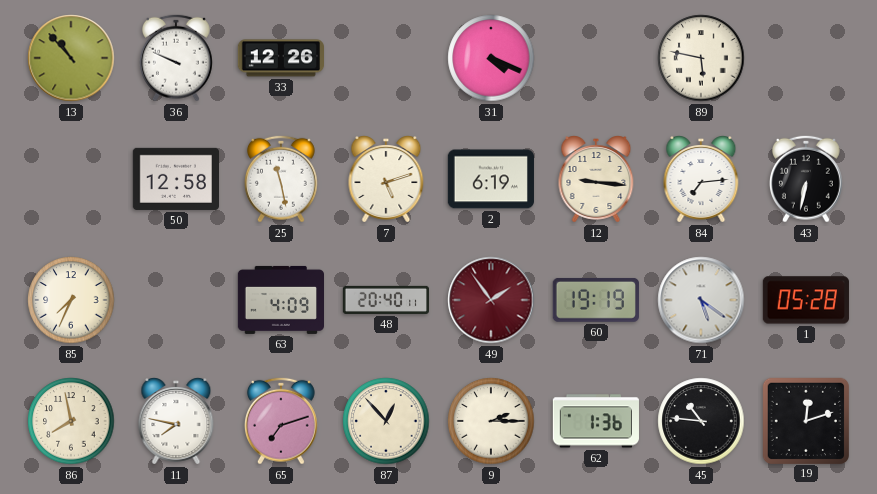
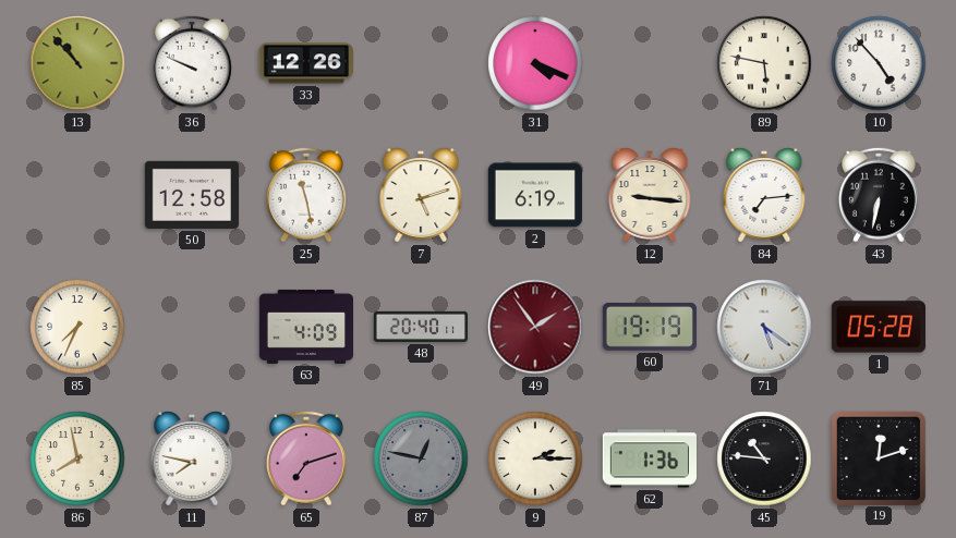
10: none -> 4:53
87: 12:53 -> 12:47
87 dial: cream -> grey
